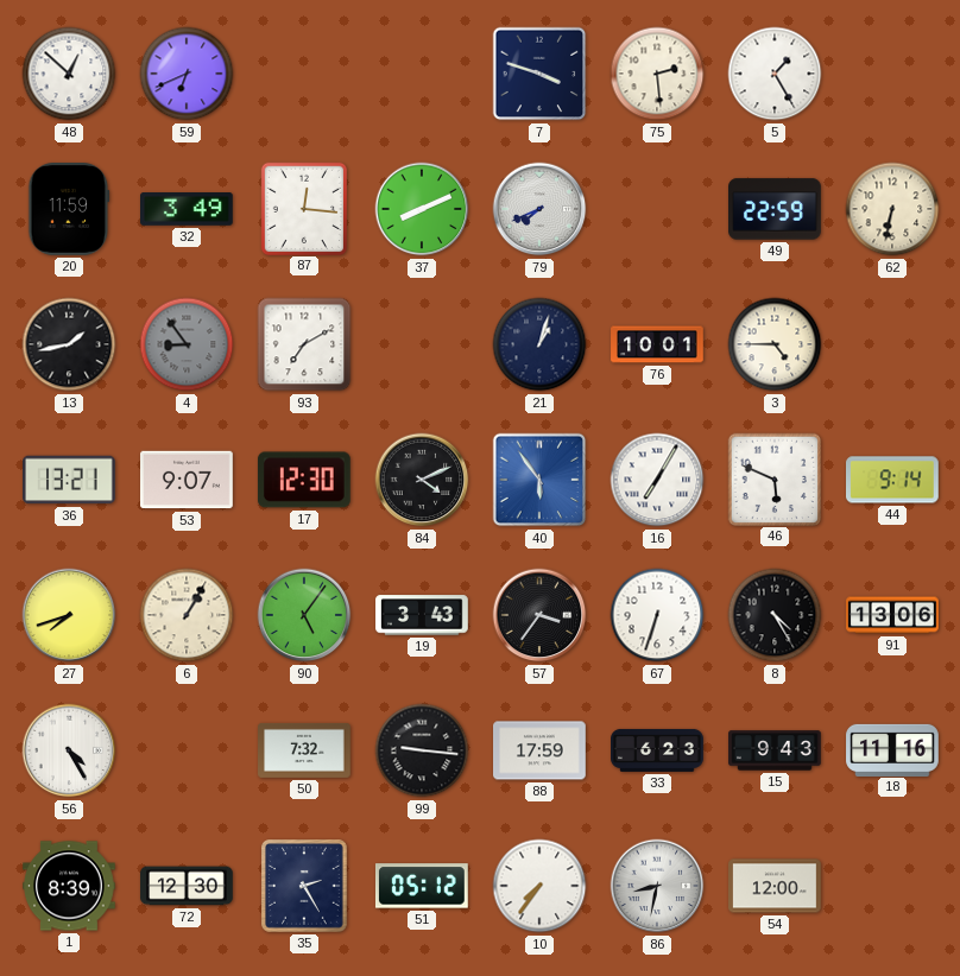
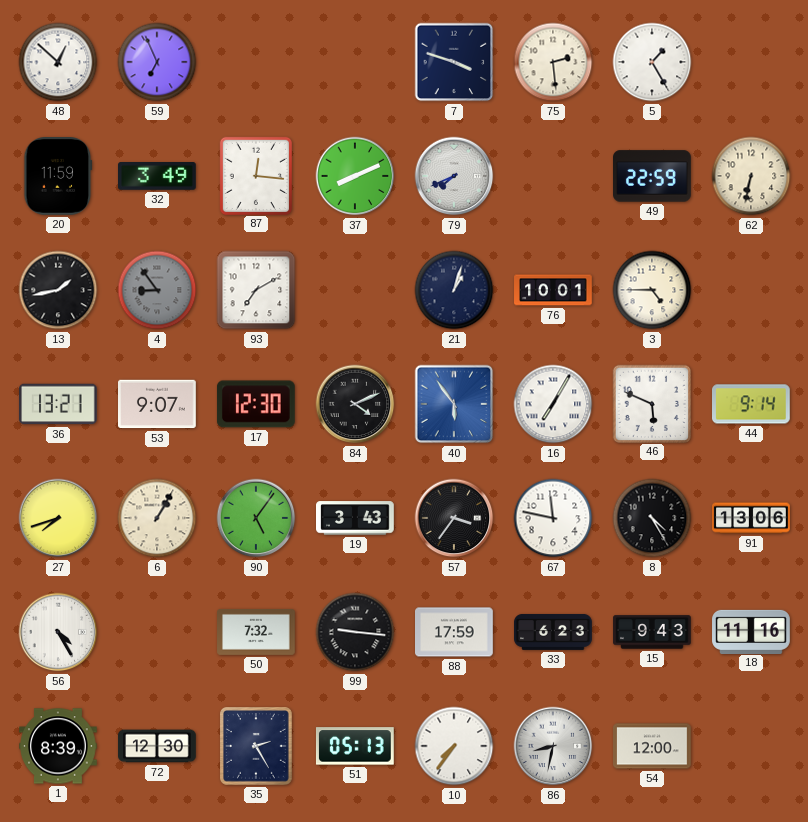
59: 6:41 -> 6:56
67: 6:33 -> 11:47
51: 05:12 -> 05:13
